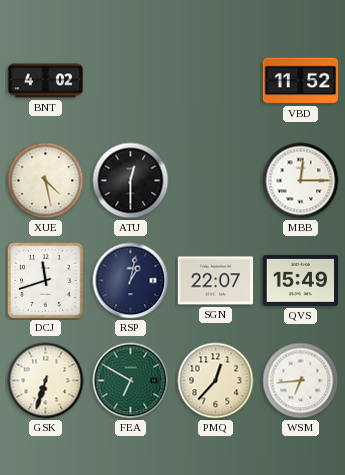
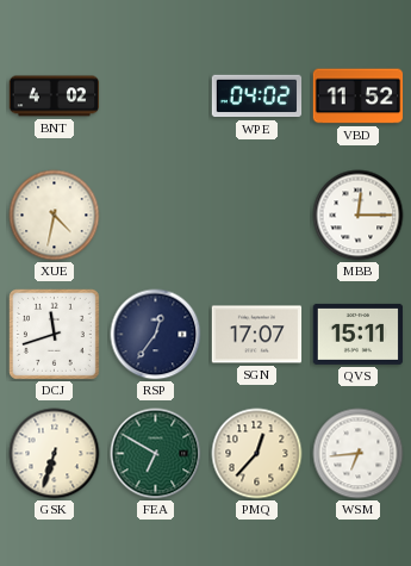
WPE: none -> 04:02
XUE: 4:28 -> 4:32
ATU: 12:30 -> none
RSP: 1:02 -> 12:36
SGN: 22:07 -> 17:07
QVS: 15:49 -> 15:11
